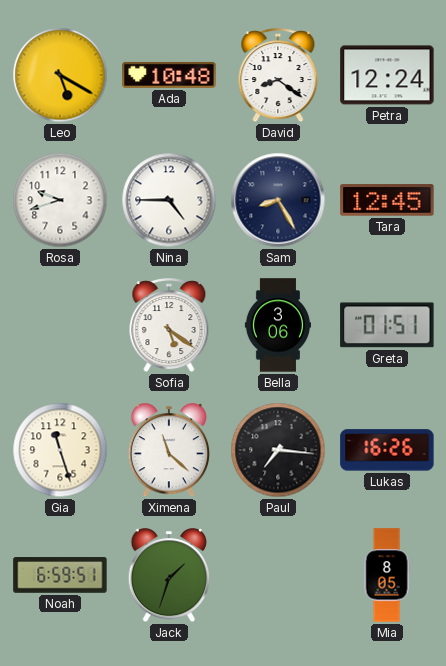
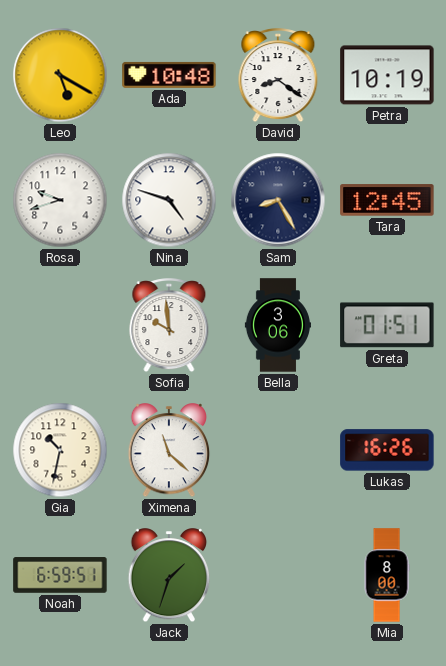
Petra: 12:24 -> 10:19
Nina: 4:45 -> 4:48
Sofia: 5:21 -> 9:59
Gia: 11:27 -> 10:32
Paul: 7:16 -> none
Mia: 8:05 -> 8:00
